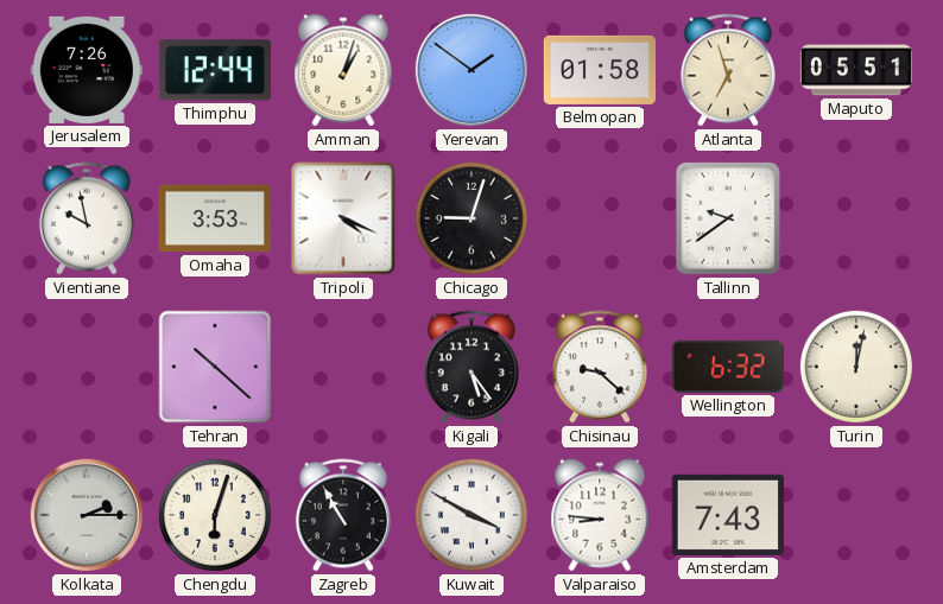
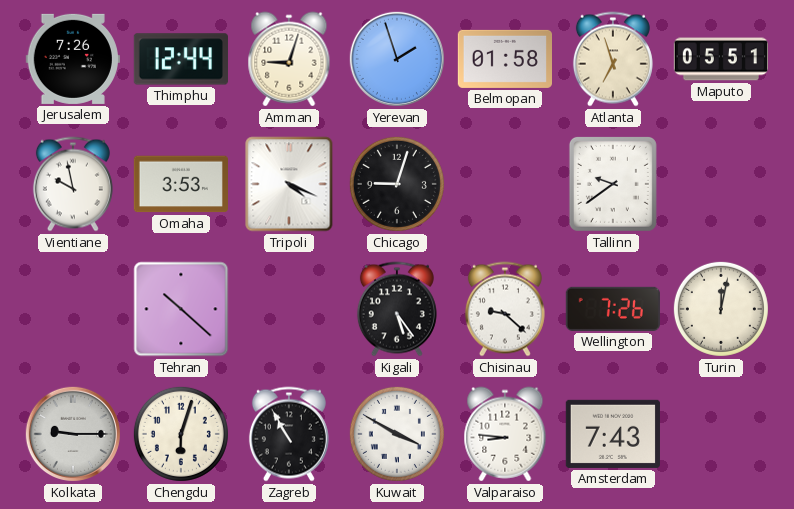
Amman: 1:03 -> 9:03
Yerevan: 1:51 -> 1:57
Wellington: 6:32 -> 7:26
Kolkata: 2:15 -> 9:15
